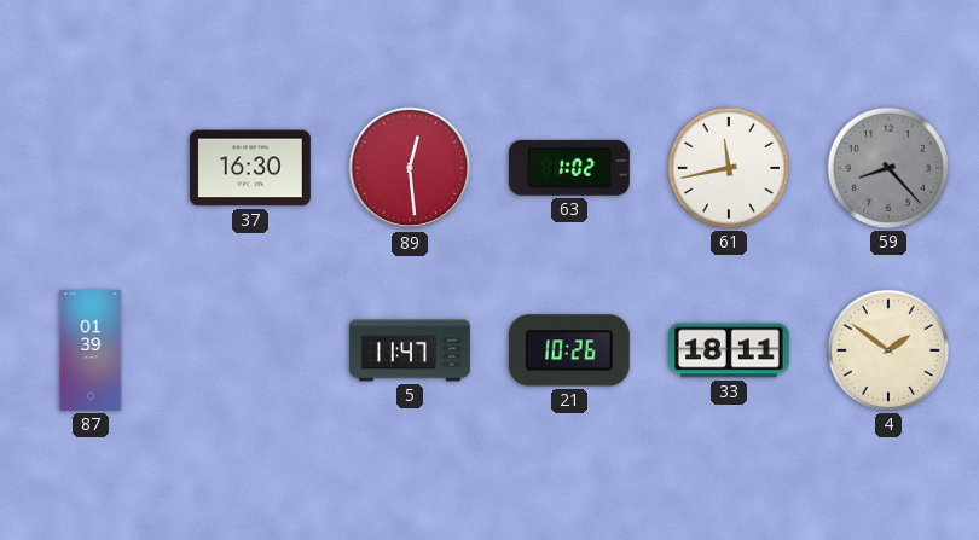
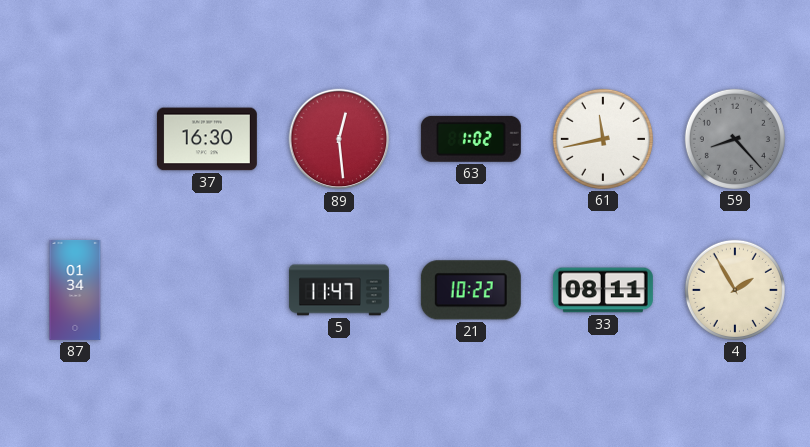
87: 01:39 -> 01:34
21: 10:26 -> 10:22
33: 18:11 -> 08:11
4: 1:51 -> 1:55
